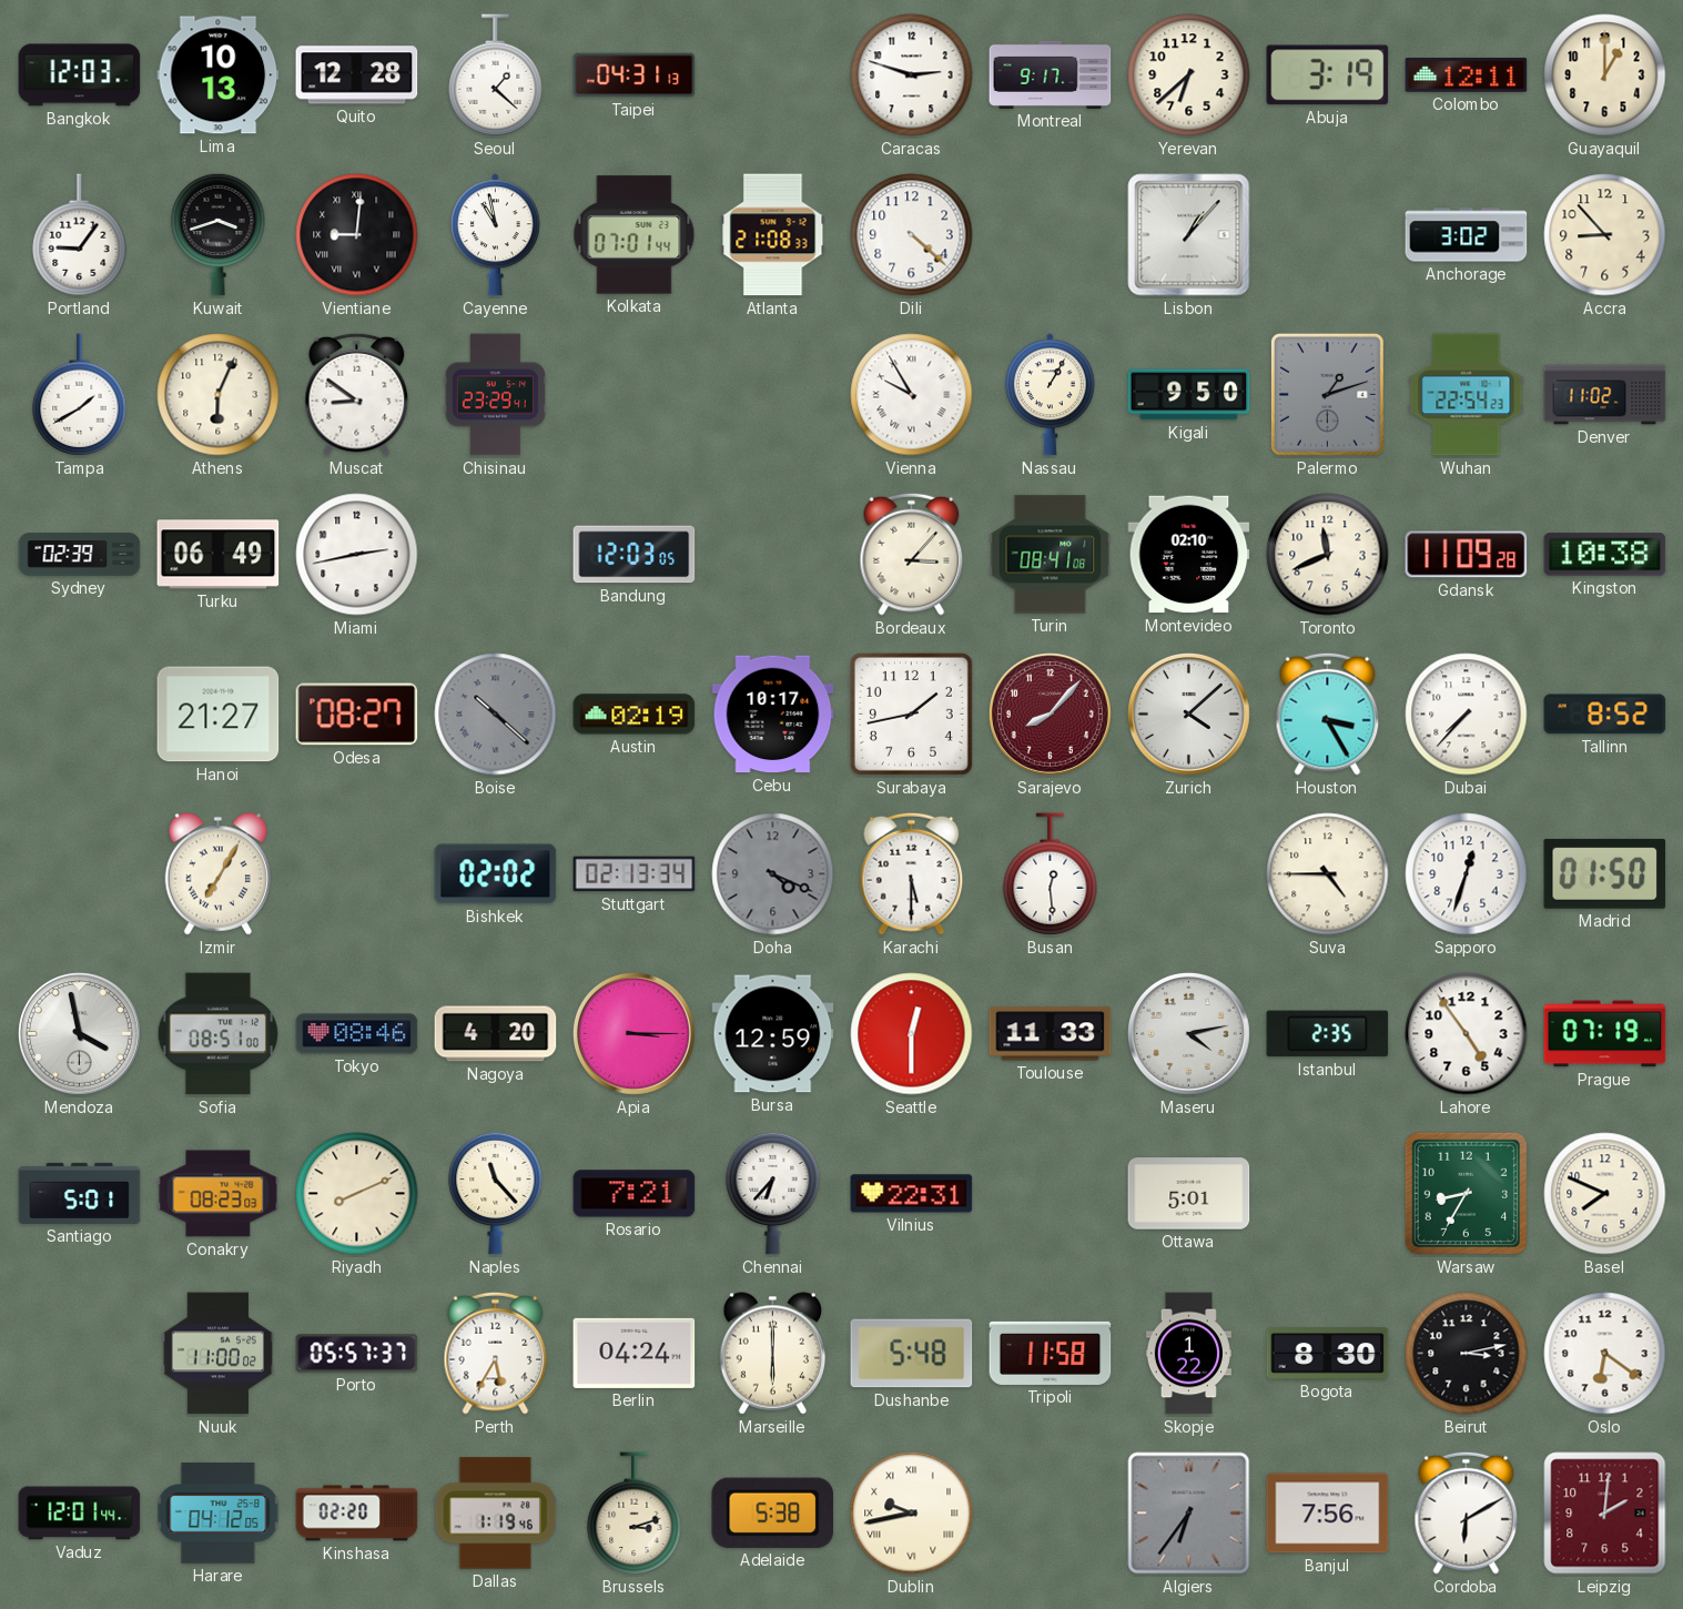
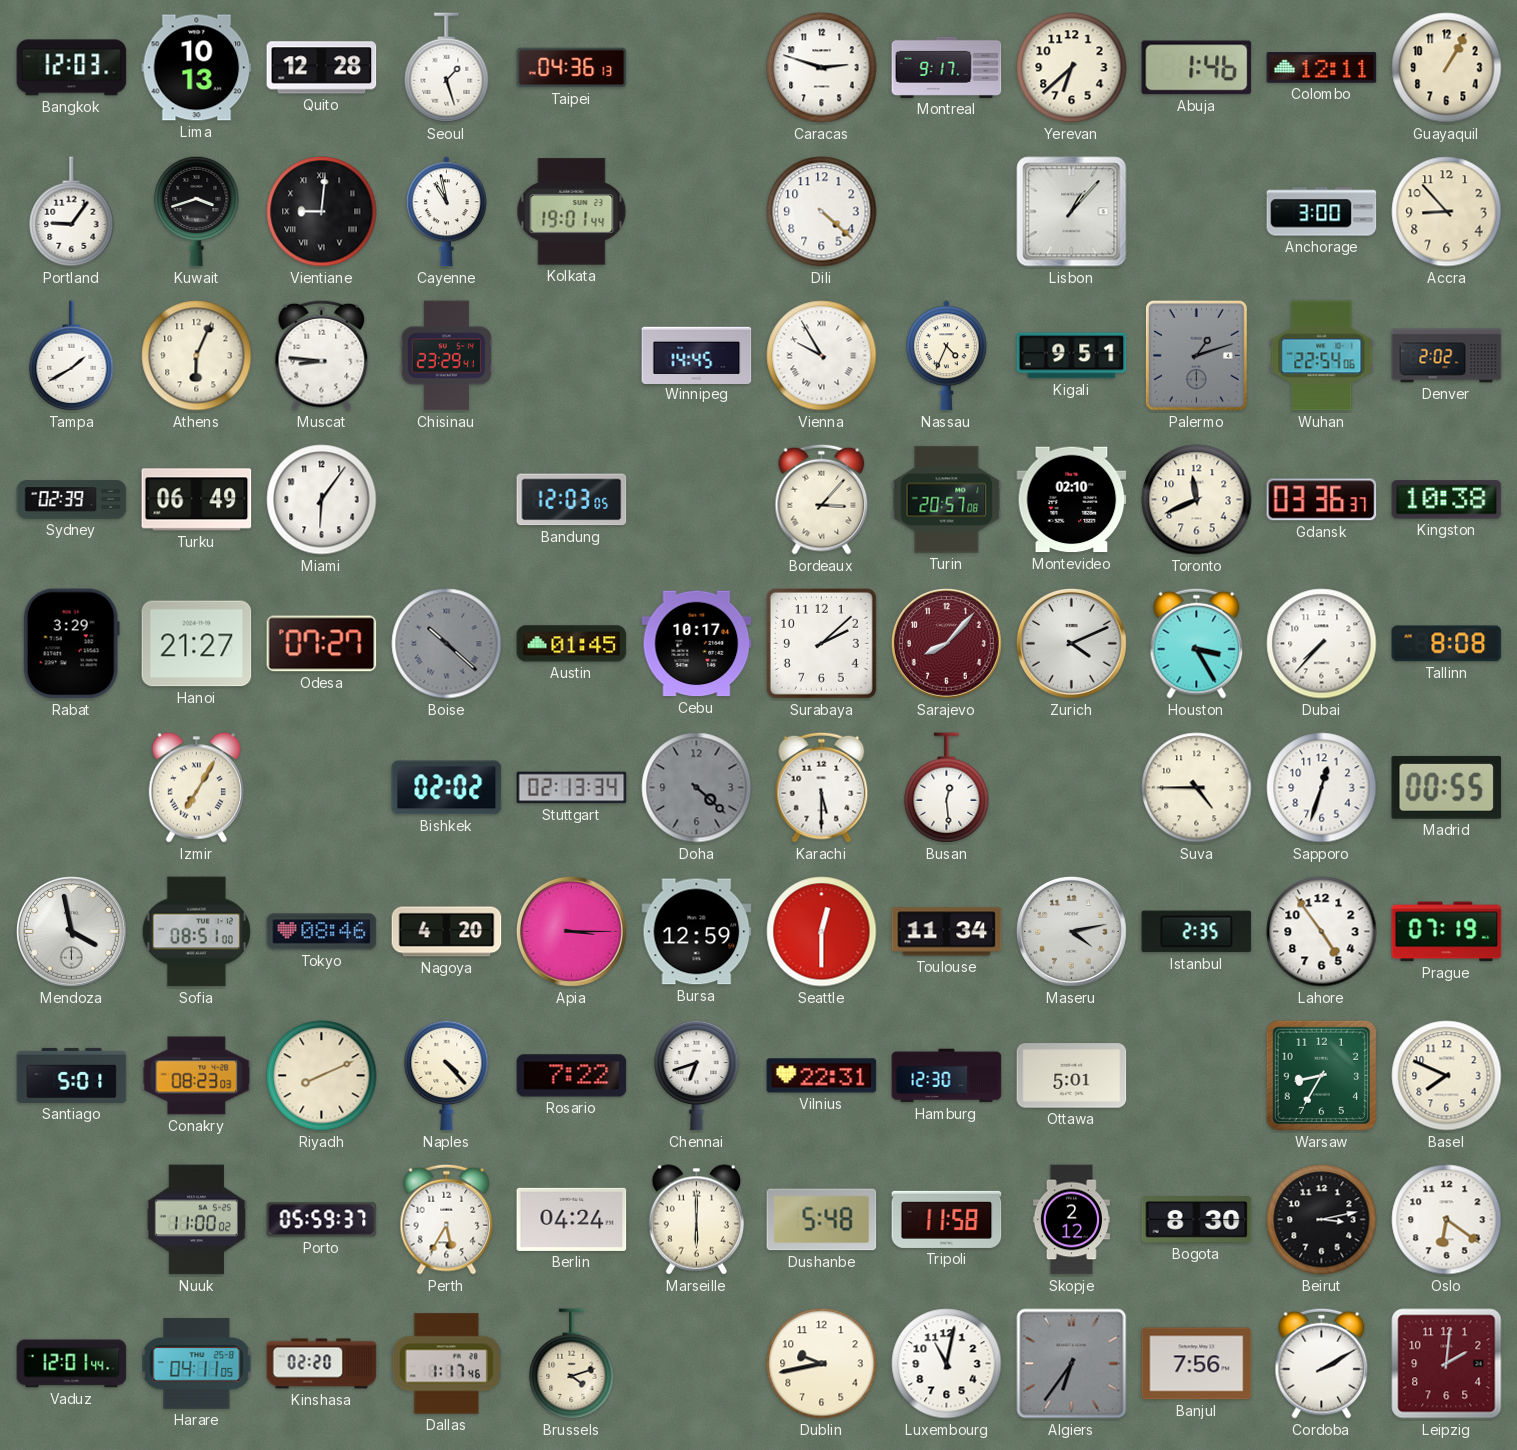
Seoul: 1:22 -> 1:27
Taipei: 04:31 -> 04:36
Abuja: 3:19 -> 1:46
Guayaquil: 1:00 -> 1:05
Kolkata: 07:01 -> 19:01
Atlanta: 21:08 -> none
Anchorage: 3:02 -> 3:00
Muscat: 8:51 -> 8:46
Winnipeg: none -> 14:45
Nassau: 1:05 -> 4:34
Kigali: 9:50 -> 9:51
Wuhan: 22:54:23 -> 22:54:06
Denver: 11:02 -> 2:02
Miami: 2:43 -> 6:06
Turin: 08:41 -> 20:57
Gdansk: 11:09 -> 03:36
Rabat: none -> 3:29
Odesa: 08:27 -> 07:27
Austin: 02:19 -> 01:45
Surabaya: 1:43 -> 2:08
Zurich: 4:08 -> 4:11
Tallinn: 8:52 -> 8:08
Doha: 4:19 -> 4:22
Madrid: 01:50 -> 00:55
Toulouse: 11:33 -> 11:34
Naples: 11:23 -> 4:23
Rosario: 7:21 -> 7:22
Chennai: 6:37 -> 6:42
Hamburg: none -> 12:30
Porto: 05:57 -> 05:59
Skopje: 1:22 -> 2:12
Harare: 04:12 -> 04:11
Dallas: 1:19 -> 1:17
Brussels: 3:12 -> 4:12
Adelaide: 5:38 -> none
Dublin numerals: Roman -> Arabic
Luxembourg: none -> 11:02
Cordoba: 6:10 -> 2:10
